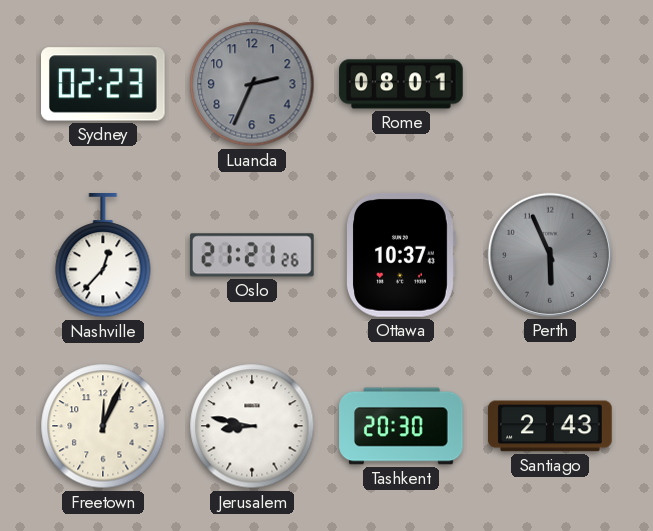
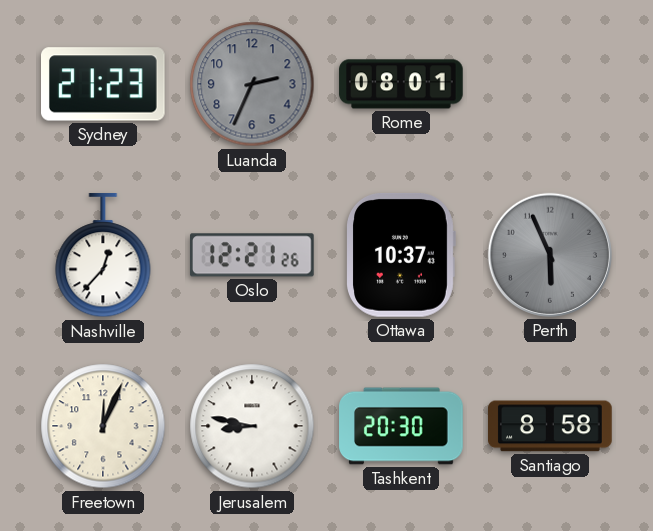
Sydney: 02:23 -> 21:23
Oslo: 21:21 -> 12:21
Santiago: 2:43 -> 8:58
